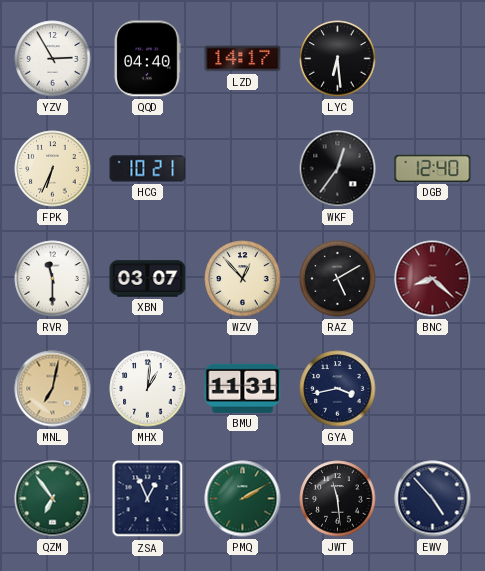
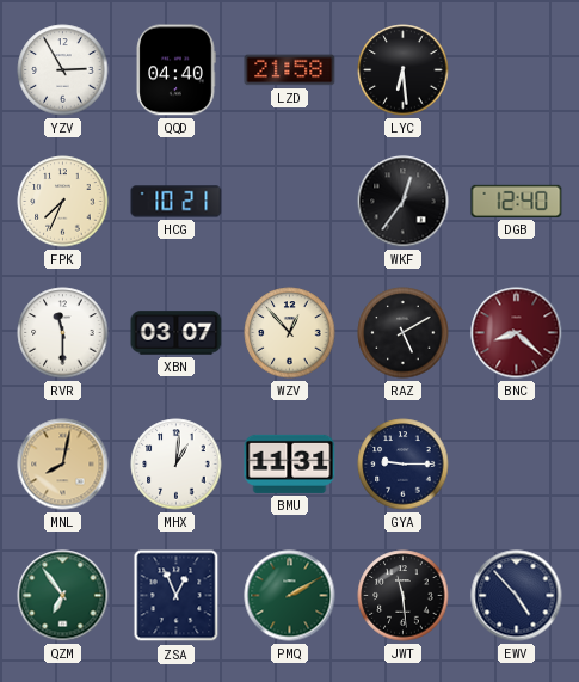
LZD: 14:17 -> 21:58
FPK: 6:34 -> 7:34
MNL: 7:02 -> 8:02
GYA: 3:43 -> 9:15
